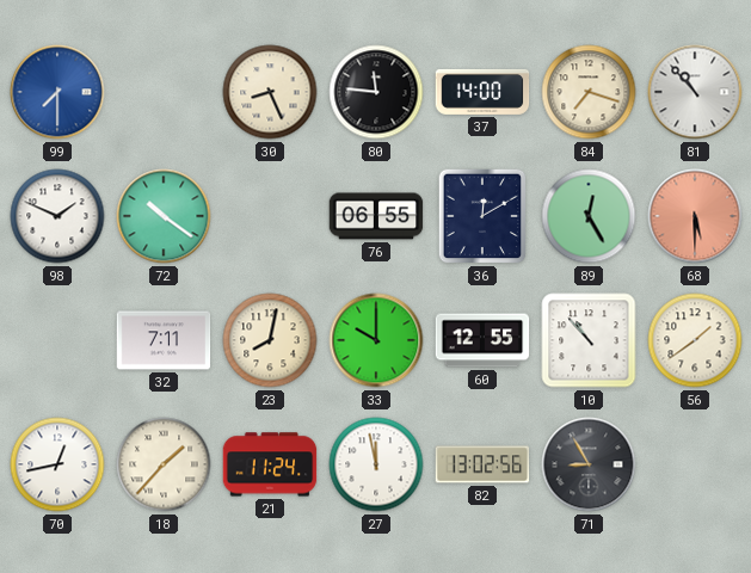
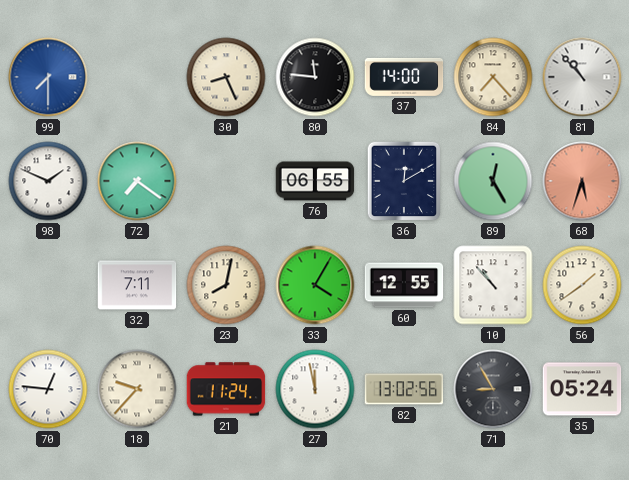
84: 7:18 -> 7:23
72: 10:21 -> 7:21
68: 5:30 -> 5:33
33: 10:00 -> 4:05
70: 12:43 -> 12:46
18: 1:37 -> 9:37
35: none -> 05:24
